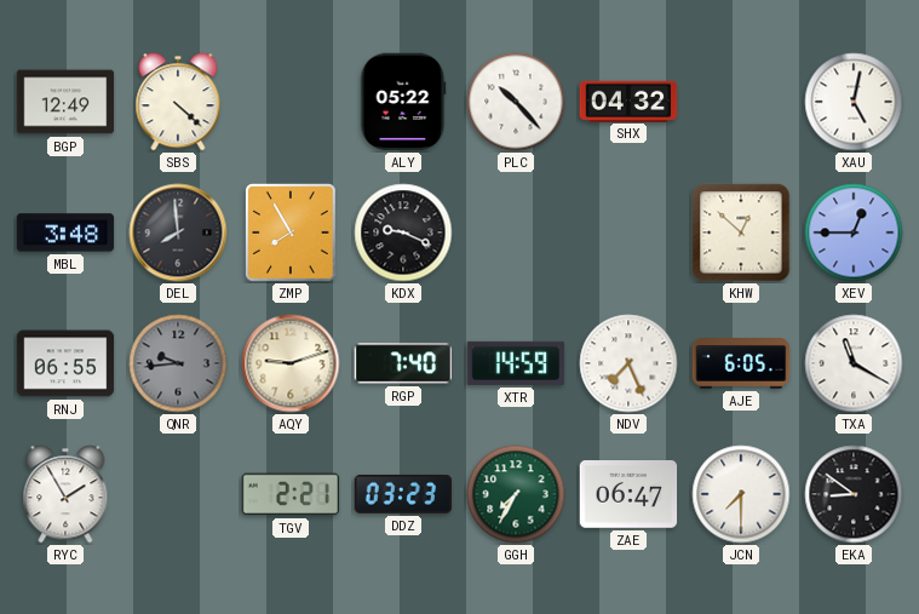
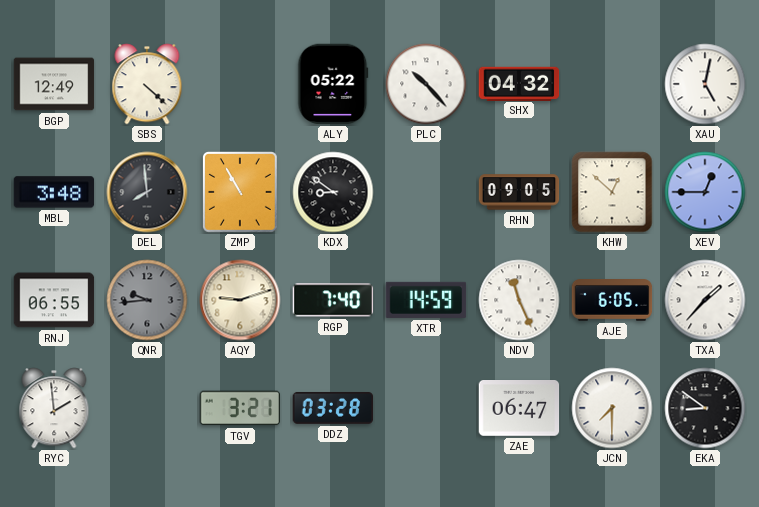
ZMP: 7:55 -> 10:55
KDX: 9:19 -> 8:51
RHN: none -> 09:05
NDV: 7:26 -> 11:26
TXA: 11:20 -> 1:37
RYC: 1:55 -> 1:59
TGV: 2:21 -> 3:21
DDZ: 03:23 -> 03:28
GGH: 7:35 -> none
